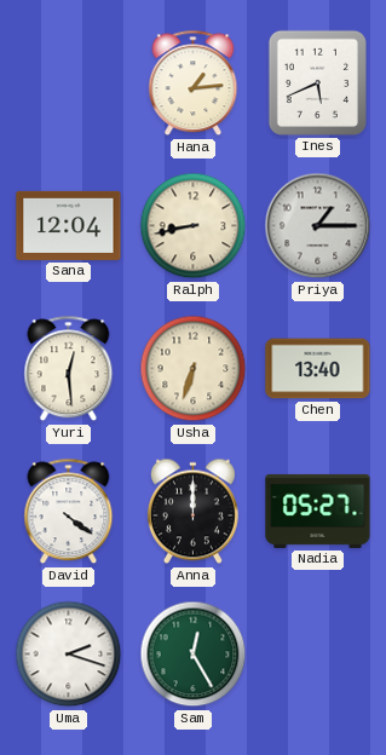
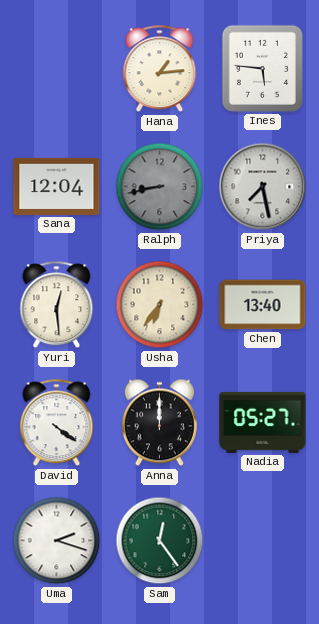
Ines: 5:41 -> 5:46
Ralph dial: cream -> grey
Priya: 1:15 -> 7:28
Usha: 6:33 -> 6:36
Sam: 12:25 -> 12:24
